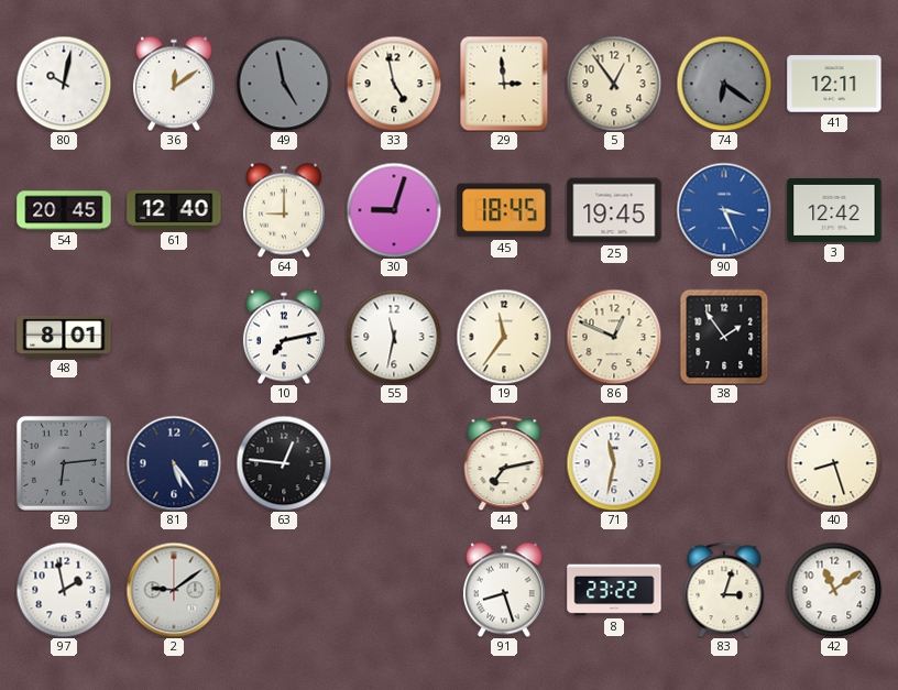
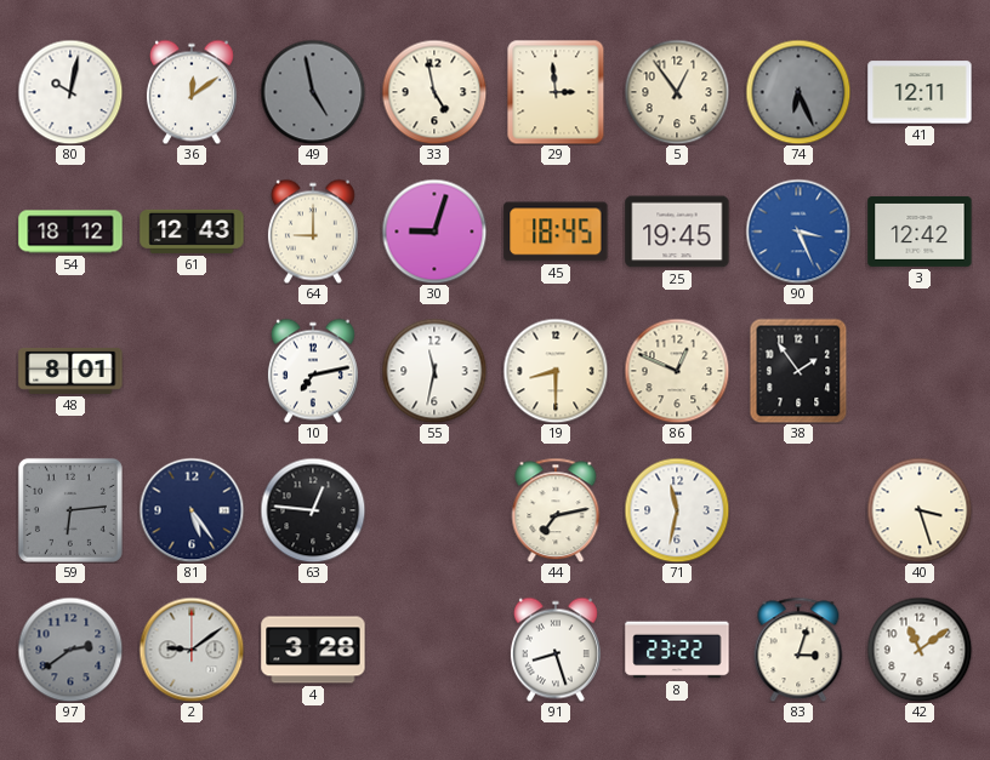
74: 6:21 -> 6:26
54: 20:45 -> 18:12
61: 12:40 -> 12:43
19: 11:36 -> 8:30
40: 8:27 -> 3:27
97: 1:58 -> 2:39
97 dial: white -> grey
4: none -> 3:28
